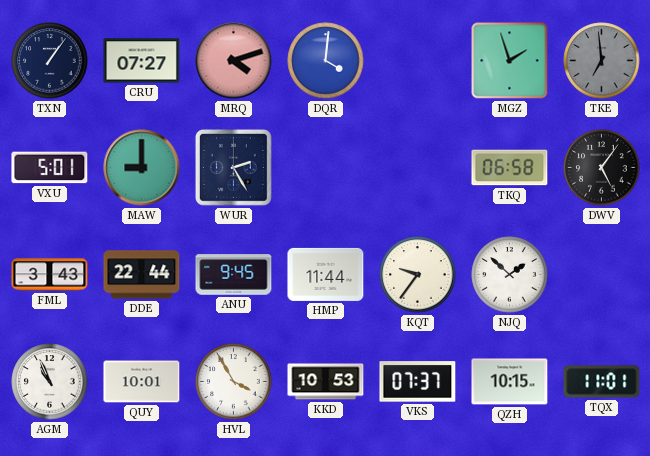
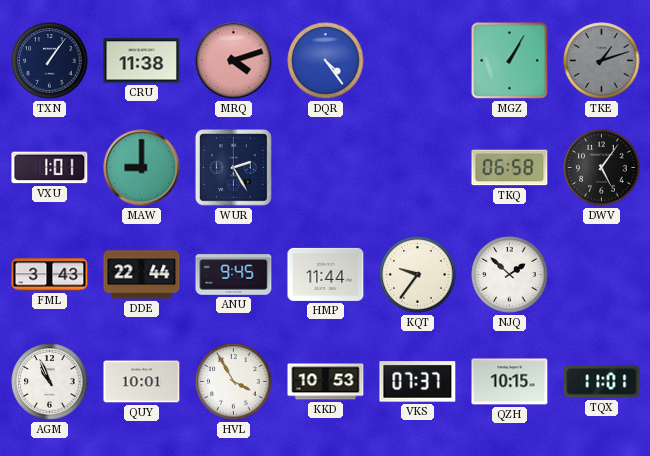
CRU: 07:27 -> 11:38
DQR: 4:01 -> 4:24
MGZ: 1:57 -> 1:05
TKE: 6:59 -> 1:12
VXU: 5:01 -> 1:01
